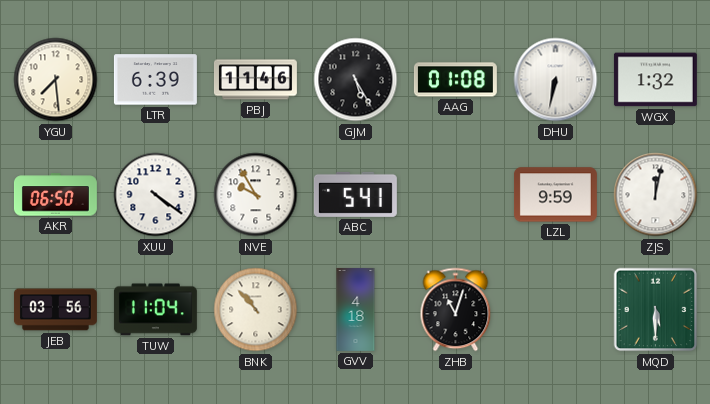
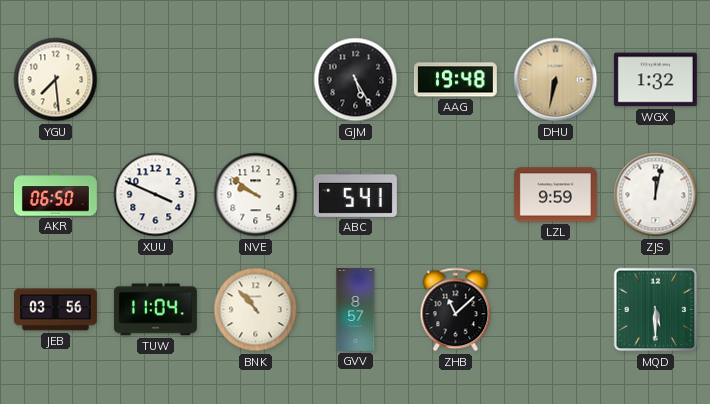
LTR: 6:39 -> none
PBJ: 11:46 -> none
AAG: 01:08 -> 19:48
DHU dial: white -> champagne
XUU: 4:21 -> 3:49
NVE: 9:55 -> 9:51
GVV: 4:18 -> 8:57
ZHB: 11:03 -> 11:08
